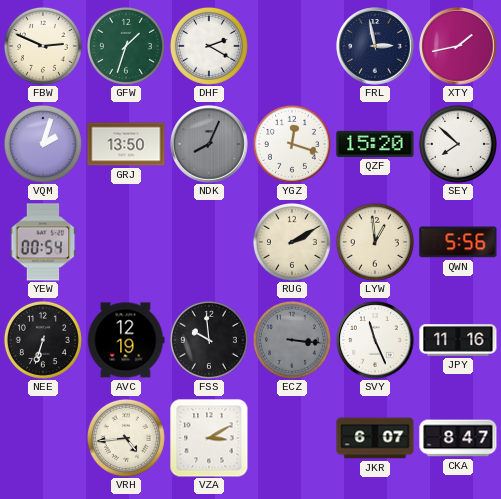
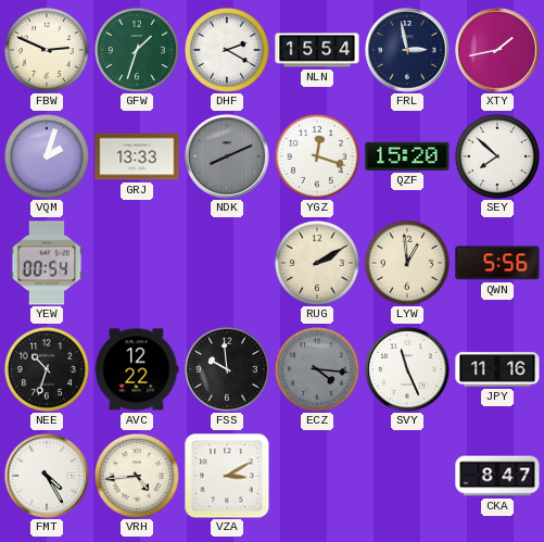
NLN: none -> 15:54
GRJ: 13:50 -> 13:33
NDK: 8:04 -> 8:11
NEE: 6:33 -> 10:33
AVC: 12:19 -> 12:22
ECZ: 3:16 -> 4:16
FMT: none -> 4:25
JKR: 6:07 -> none
